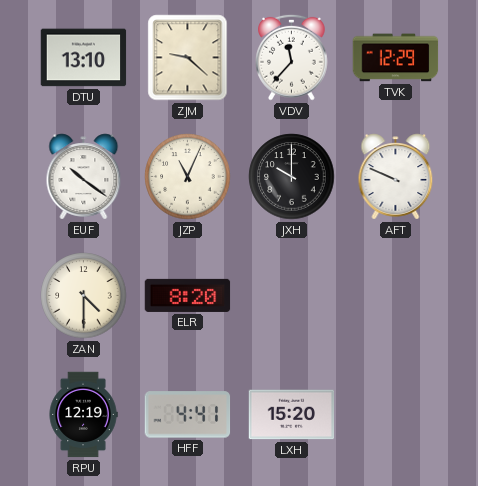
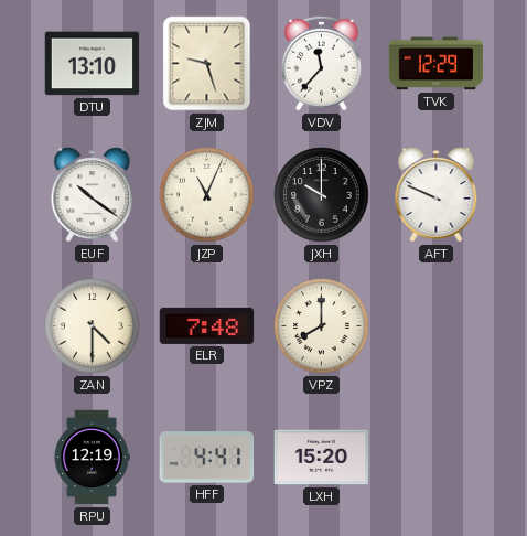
ZJM: 9:22 -> 9:27
ELR: 8:20 -> 7:48
VPZ: none -> 8:00
